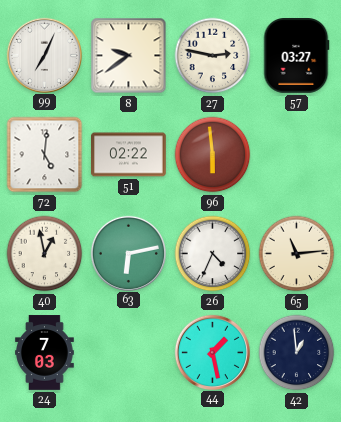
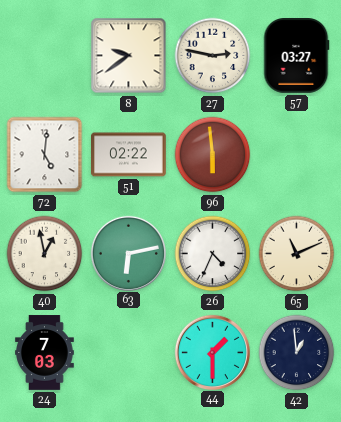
99: 7:04 -> none
65: 11:14 -> 11:11
44: 1:28 -> 1:30
